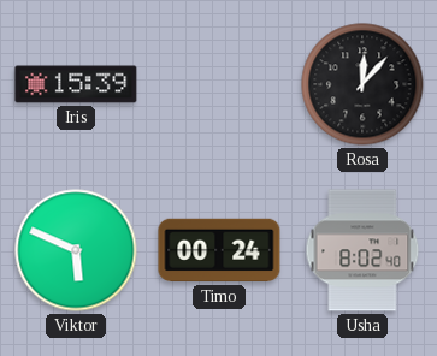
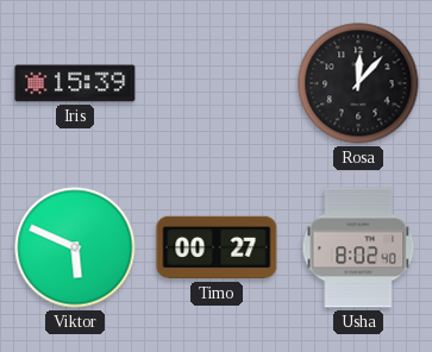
Timo: 00:24 -> 00:27
